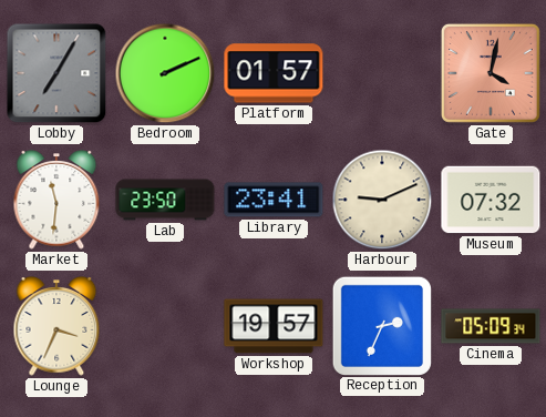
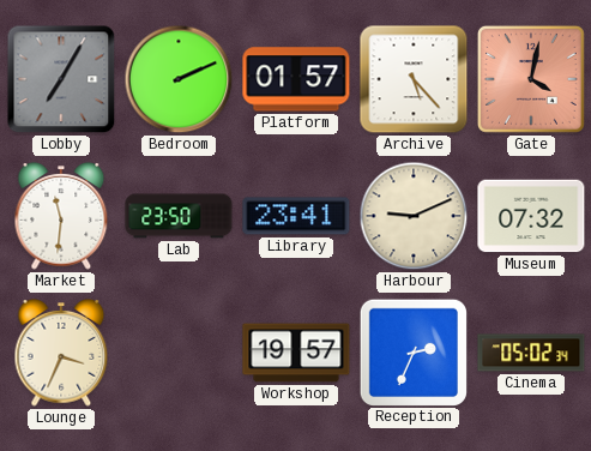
Archive: none -> 5:23
Cinema: 05:09 -> 05:02
